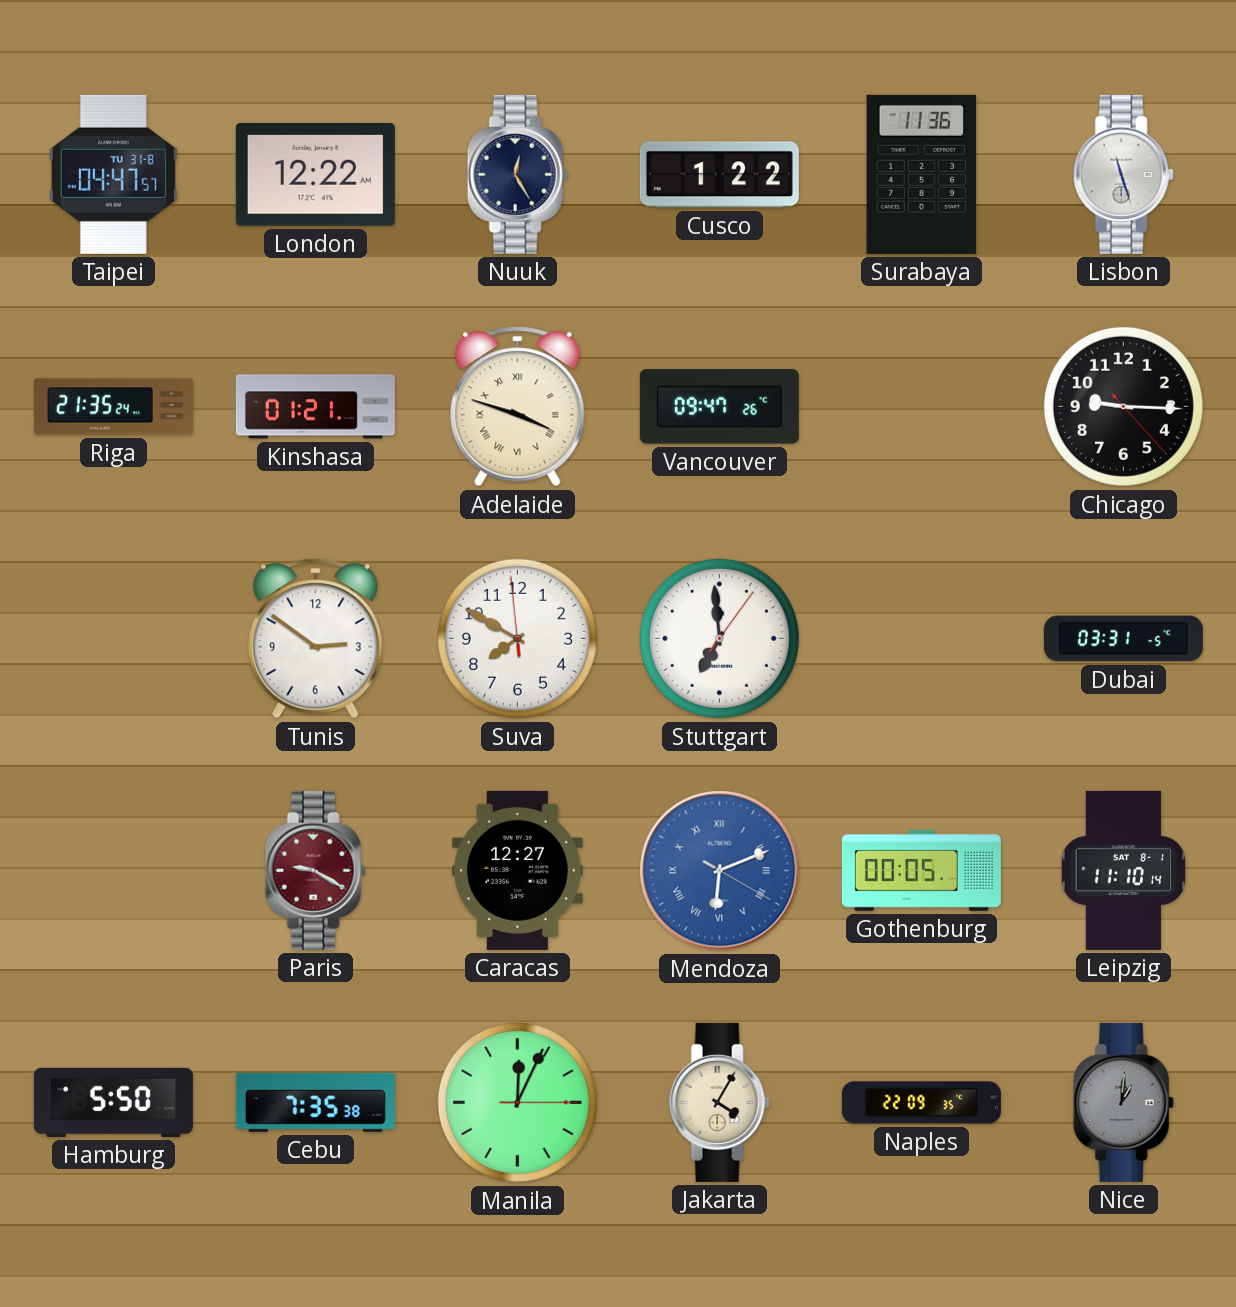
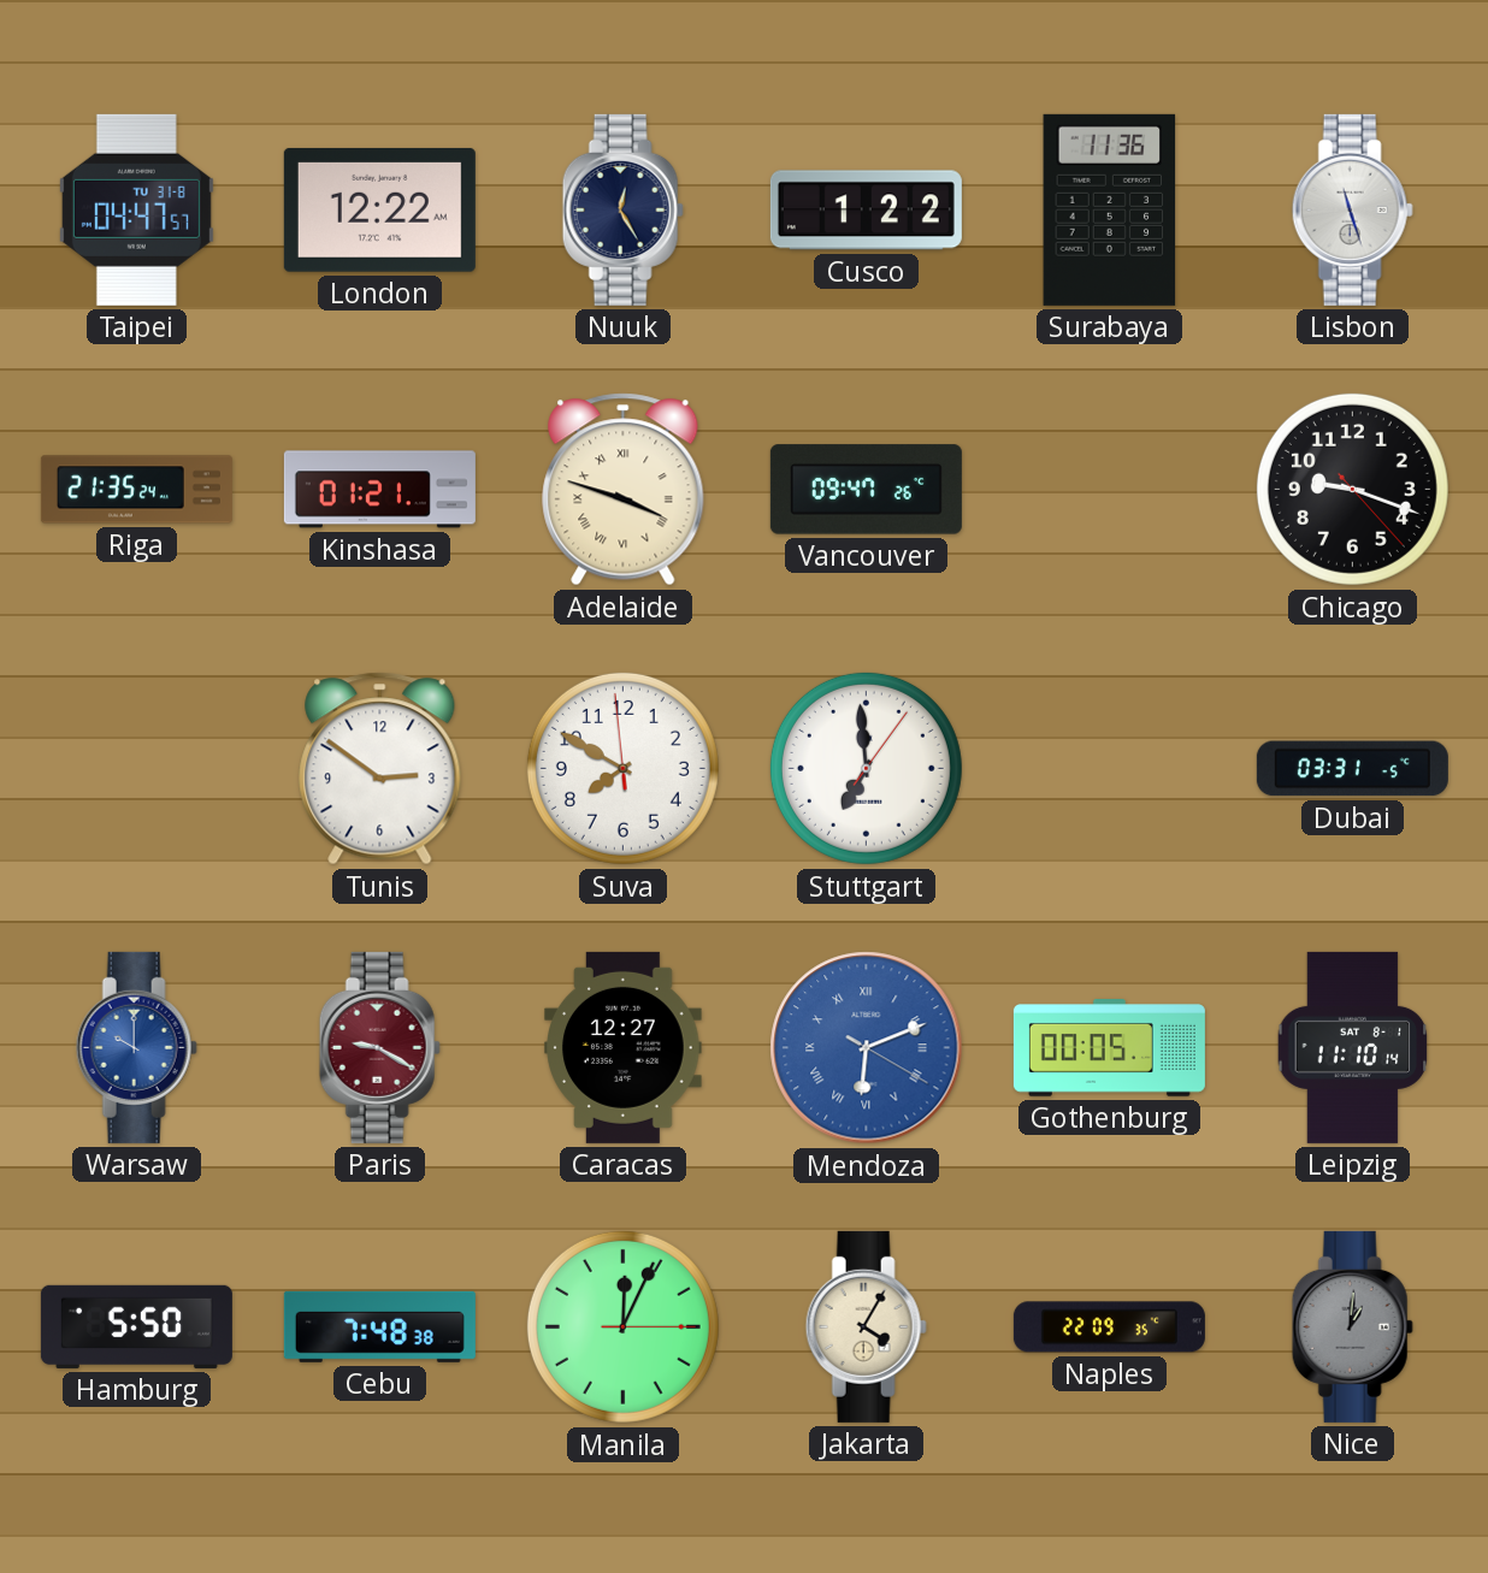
Chicago: 9:15 -> 9:18
Warsaw: none -> 10:00
Cebu: 7:35 -> 7:48
